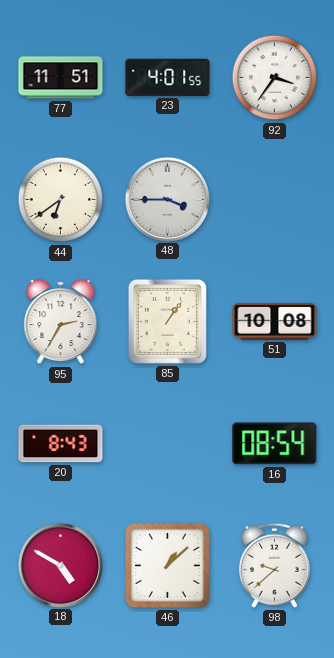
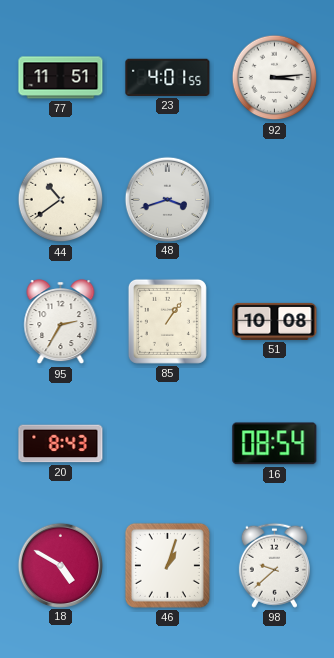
92: 3:36 -> 3:14
44: 6:39 -> 10:39
48: 3:45 -> 3:42
46: 1:08 -> 1:03
